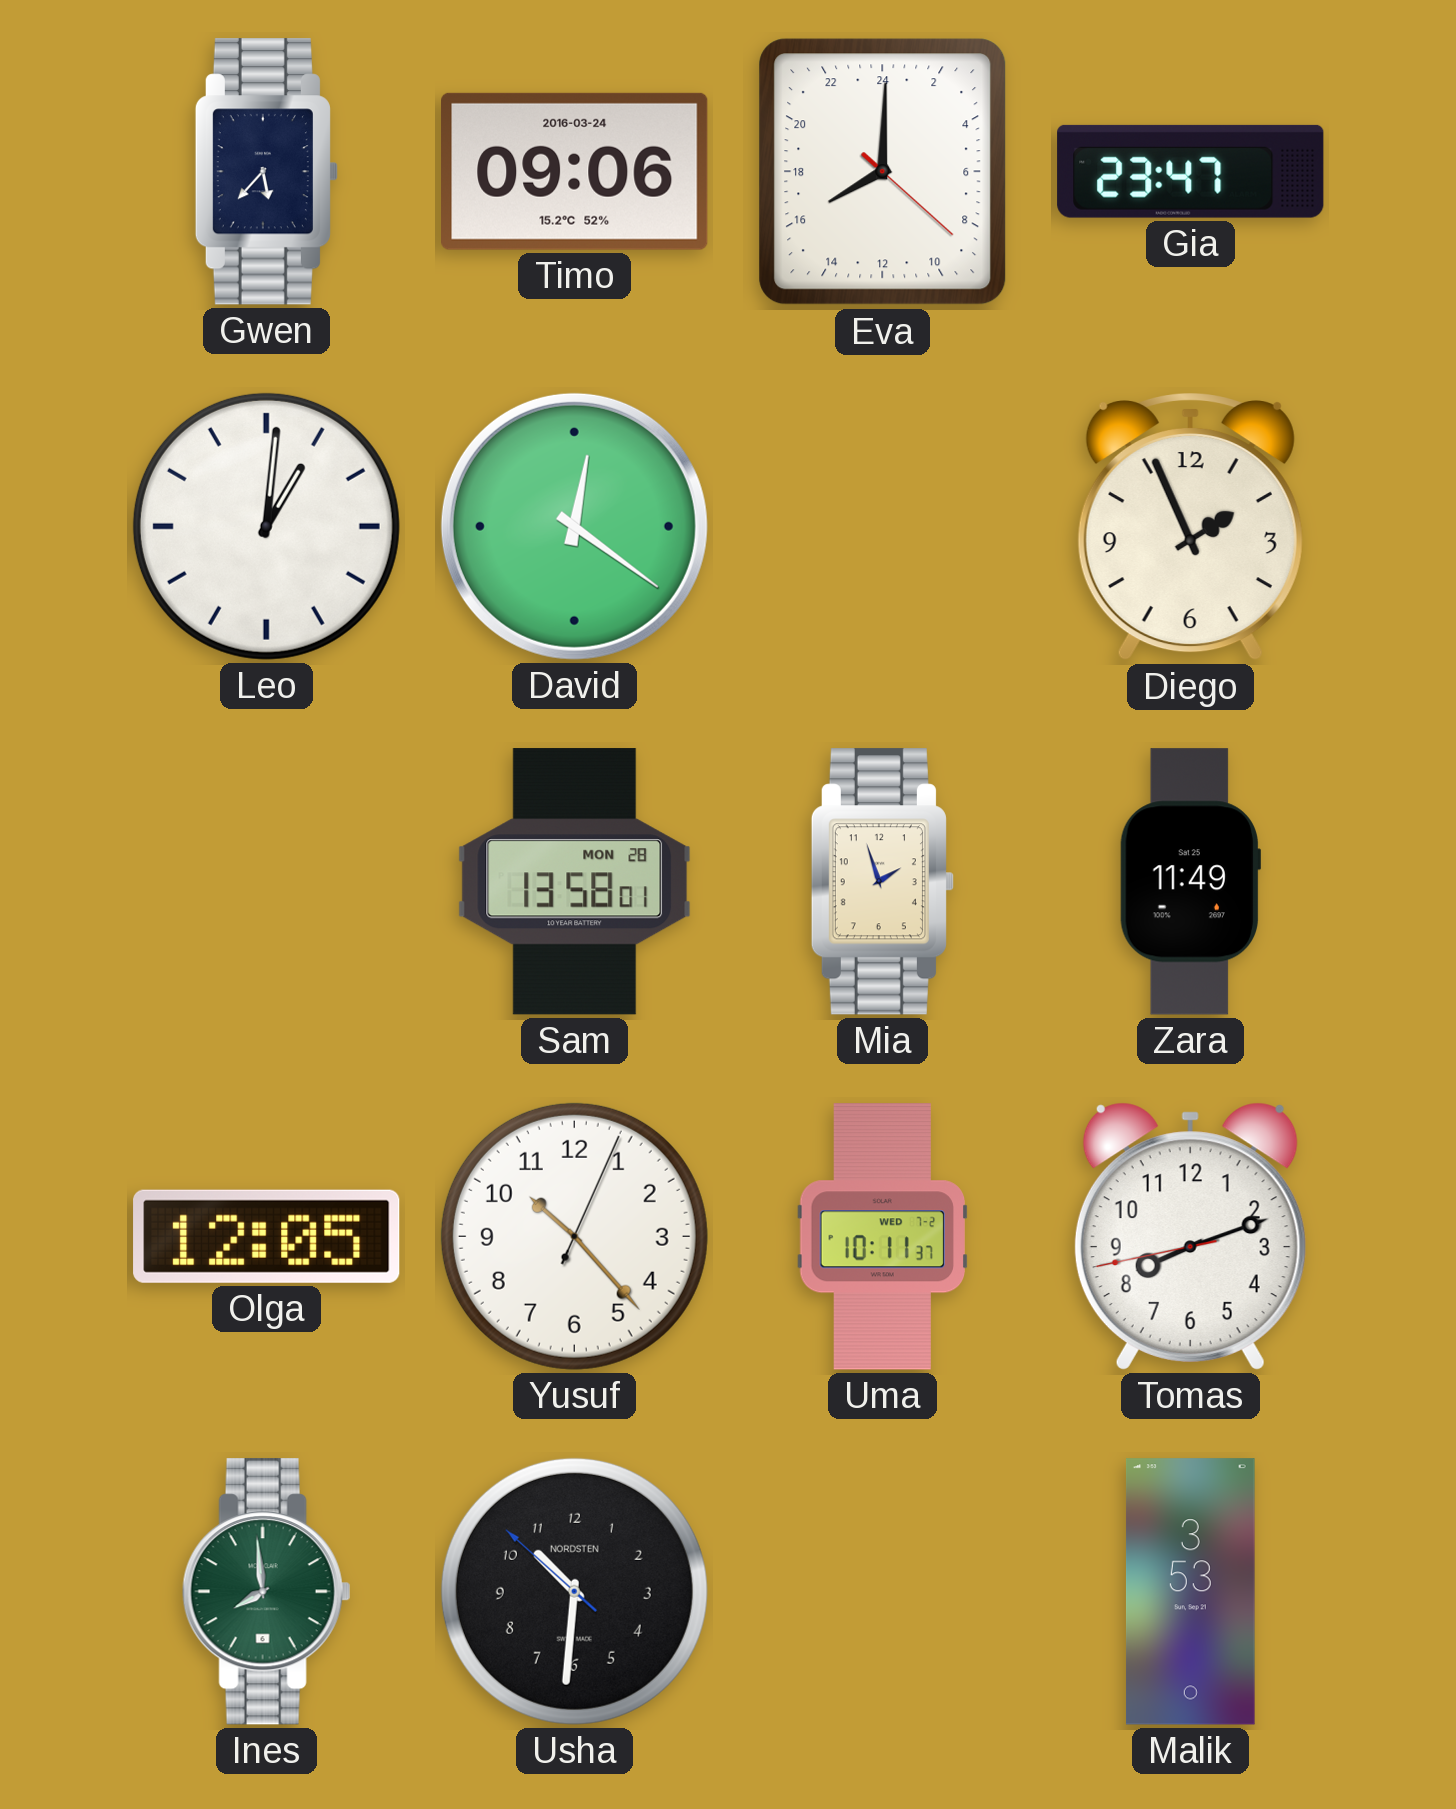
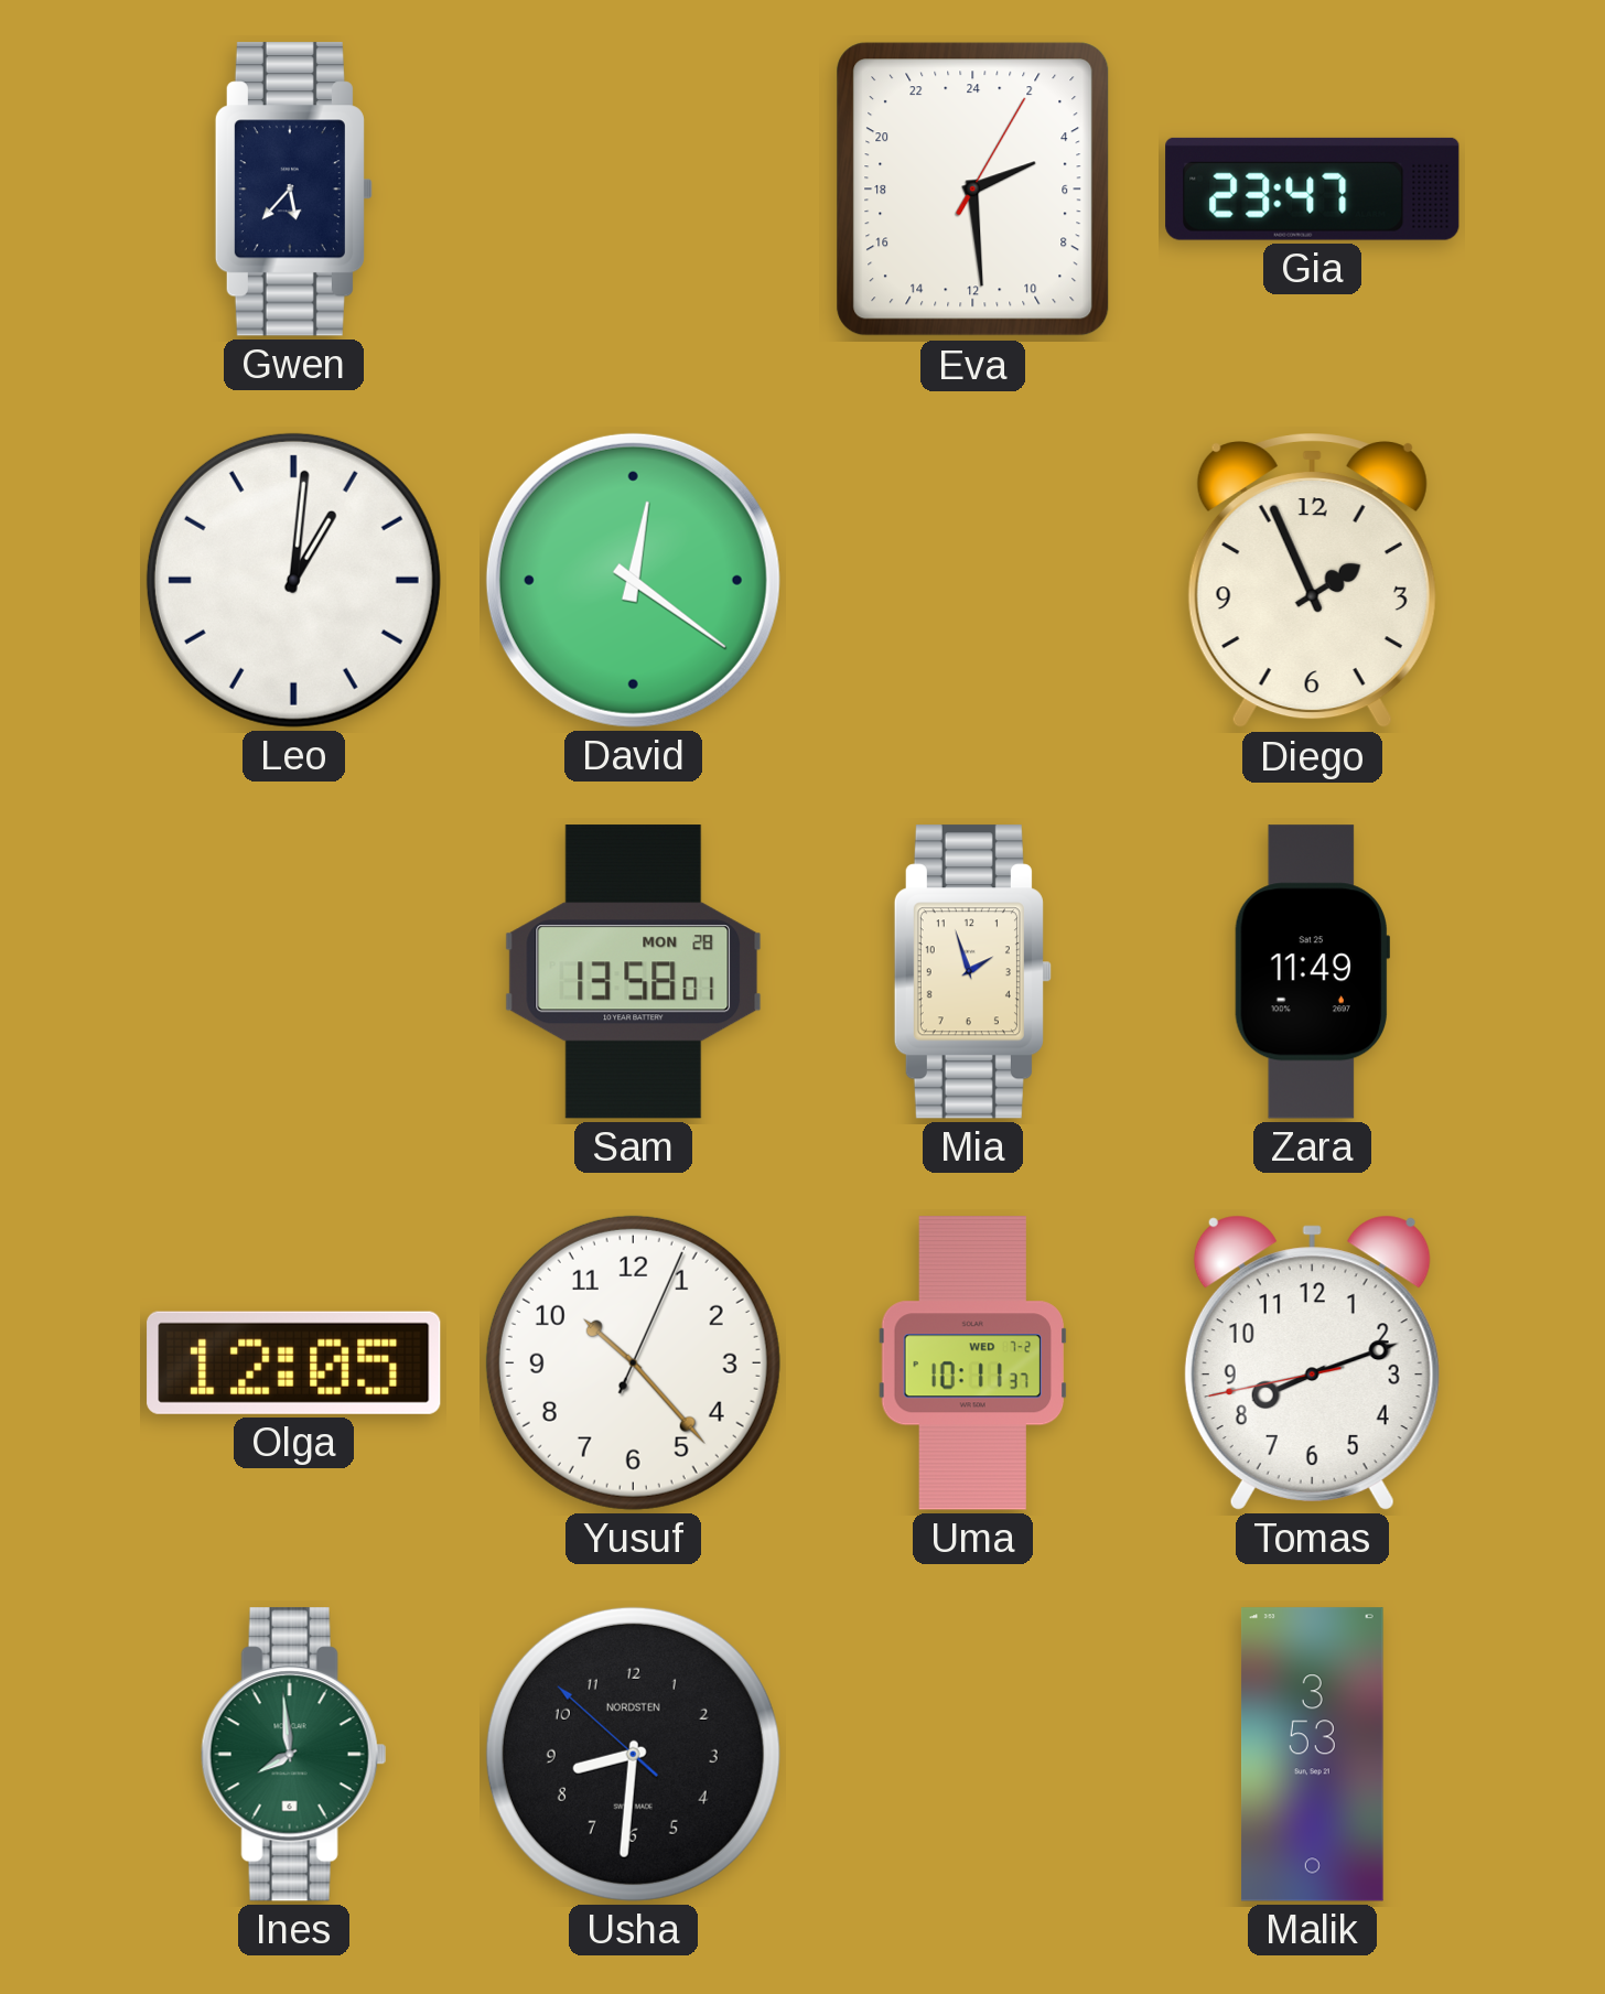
Timo: 09:06 -> none
Eva: 16:00 -> 4:29
Usha: 10:30 -> 8:30
